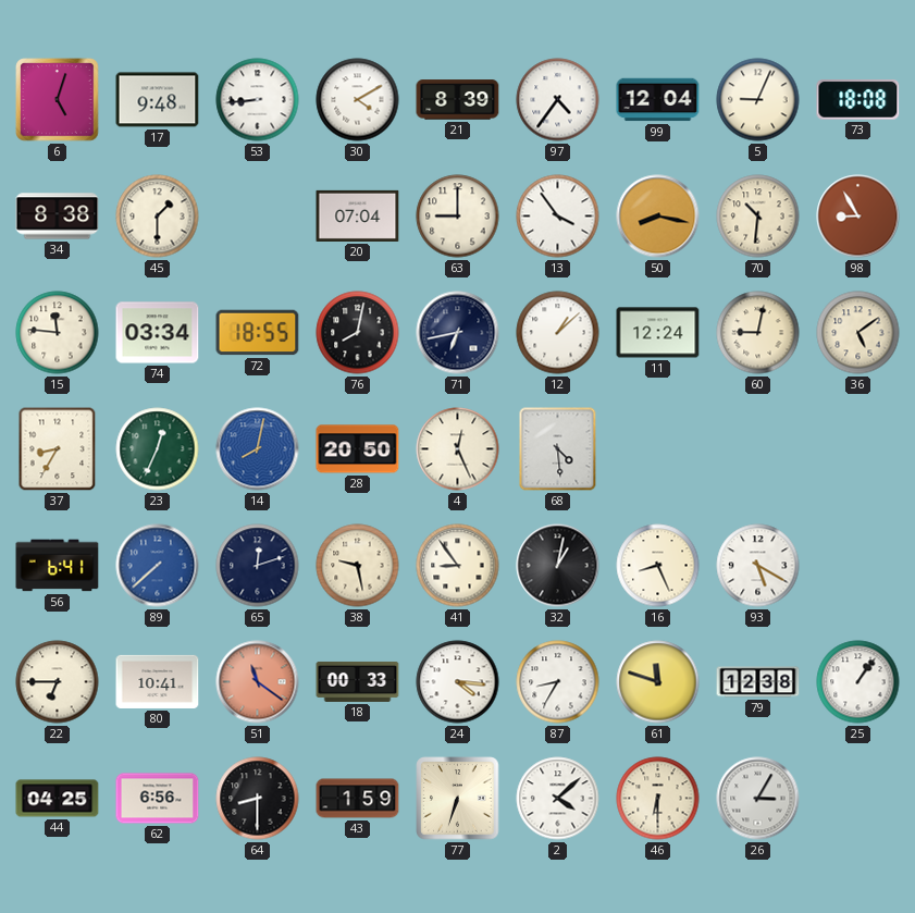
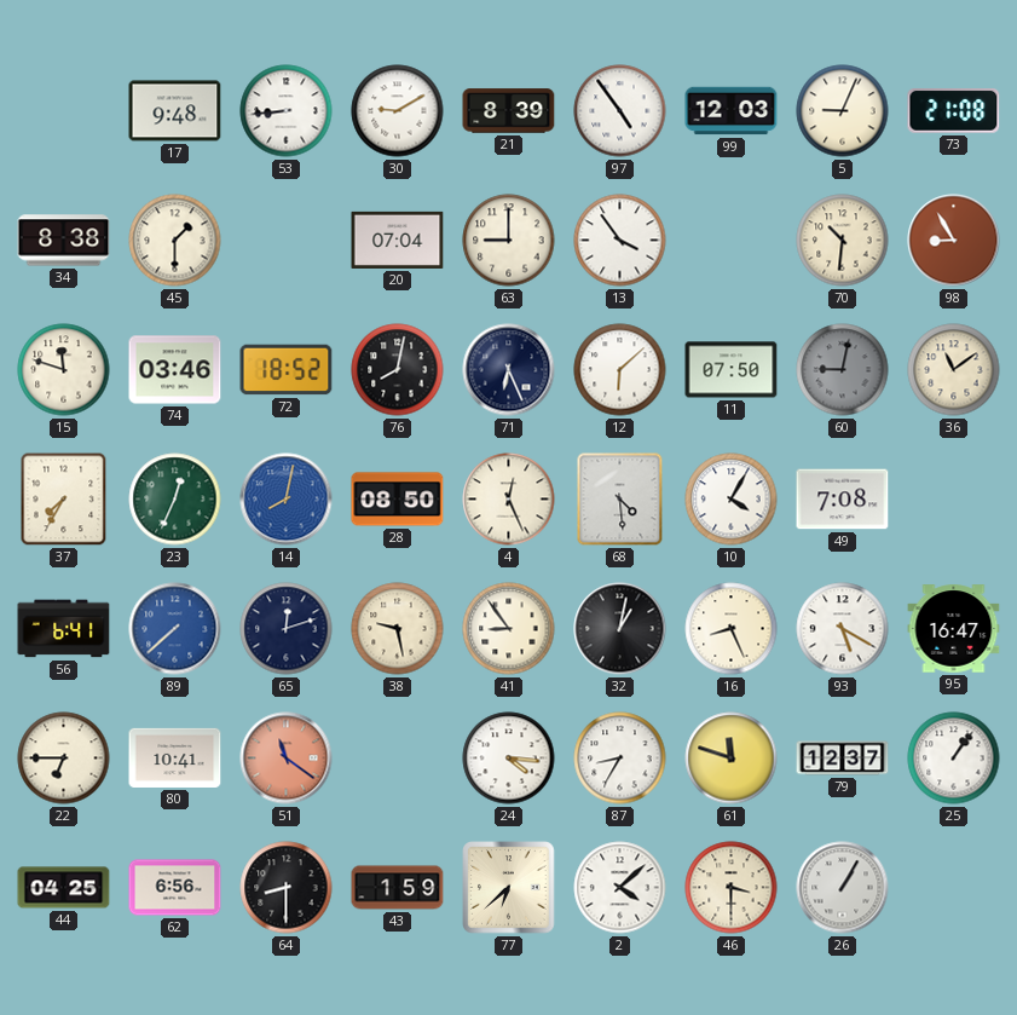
6: 5:03 -> none
30: 4:10 -> 9:10
97: 4:36 -> 4:54
99: 12:04 -> 12:03
73: 18:08 -> 21:08
50: 8:17 -> none
15: 11:46 -> 11:48
74: 03:34 -> 03:46
72: 18:55 -> 18:52
71: 6:43 -> 6:26
12: 1:08 -> 6:08
11: 12:24 -> 07:50
60 dial: cream -> grey
36: 5:09 -> 11:09
37: 8:35 -> 7:35
28: 20:50 -> 08:50
10: none -> 4:05
49: none -> 7:08
95: none -> 16:47
18: 00:33 -> none
79: 12:38 -> 12:37
77: 6:33 -> 6:38
46: 6:30 -> 3:30
26: 3:05 -> 1:05
